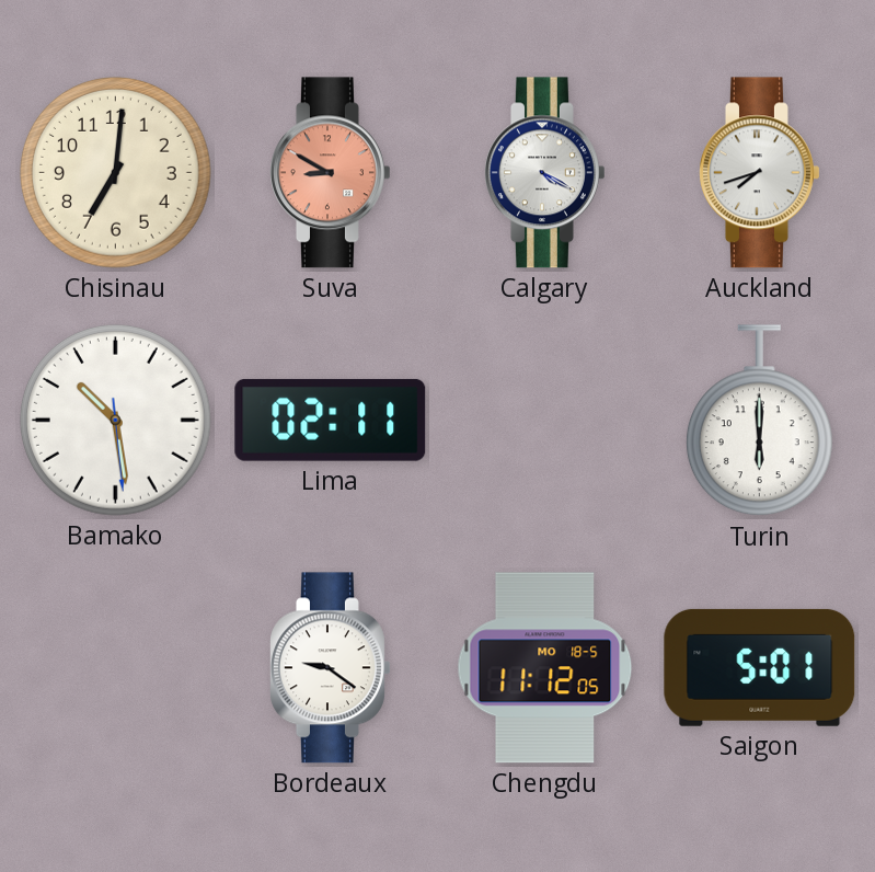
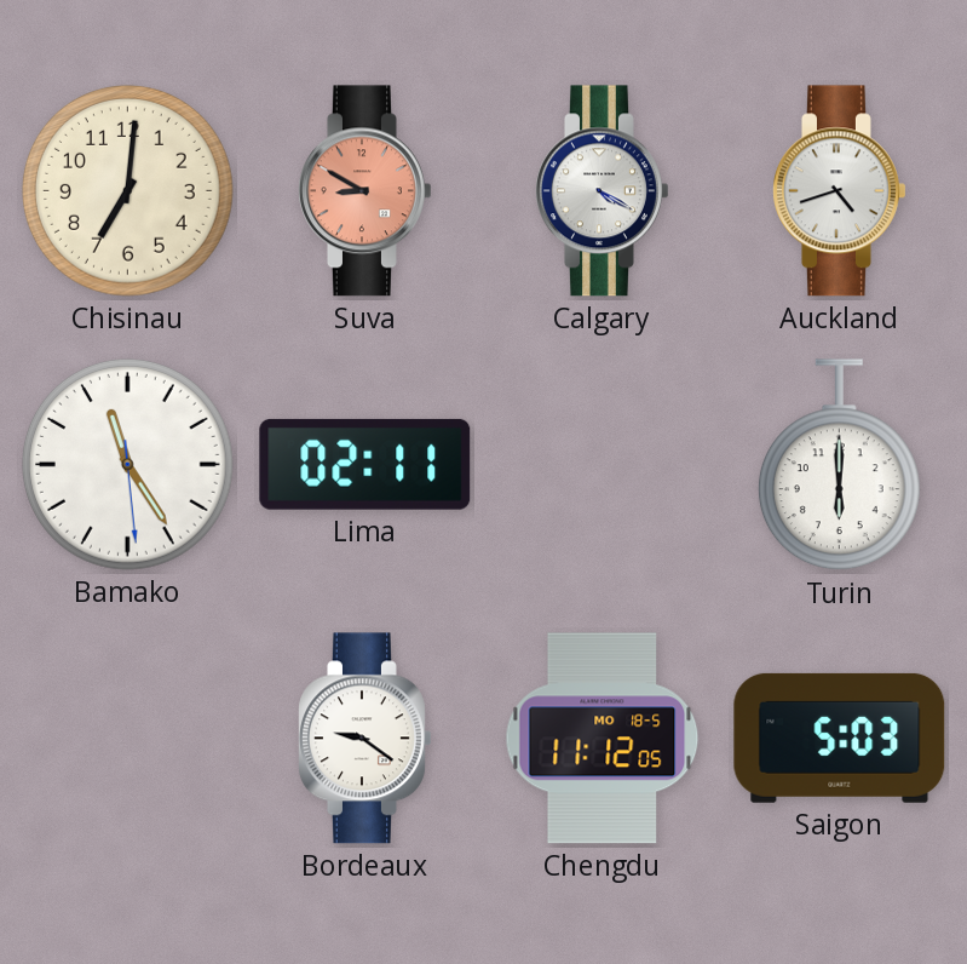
Auckland: 7:42 -> 4:42
Bamako: 10:28 -> 11:24
Saigon: 5:01 -> 5:03
